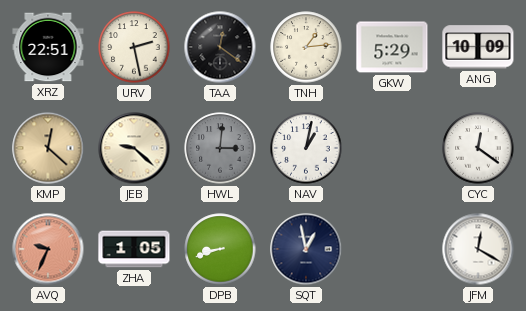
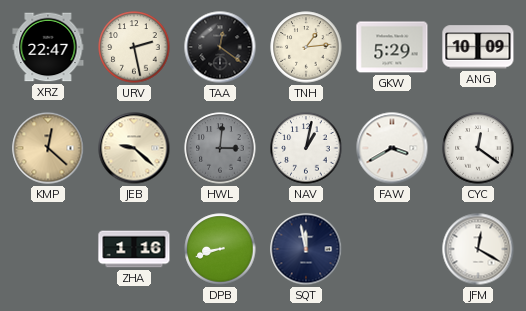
XRZ: 22:51 -> 22:47
FAW: none -> 3:40
AVQ: 9:34 -> none
ZHA: 1:05 -> 1:16
SQT: 12:58 -> 11:58
